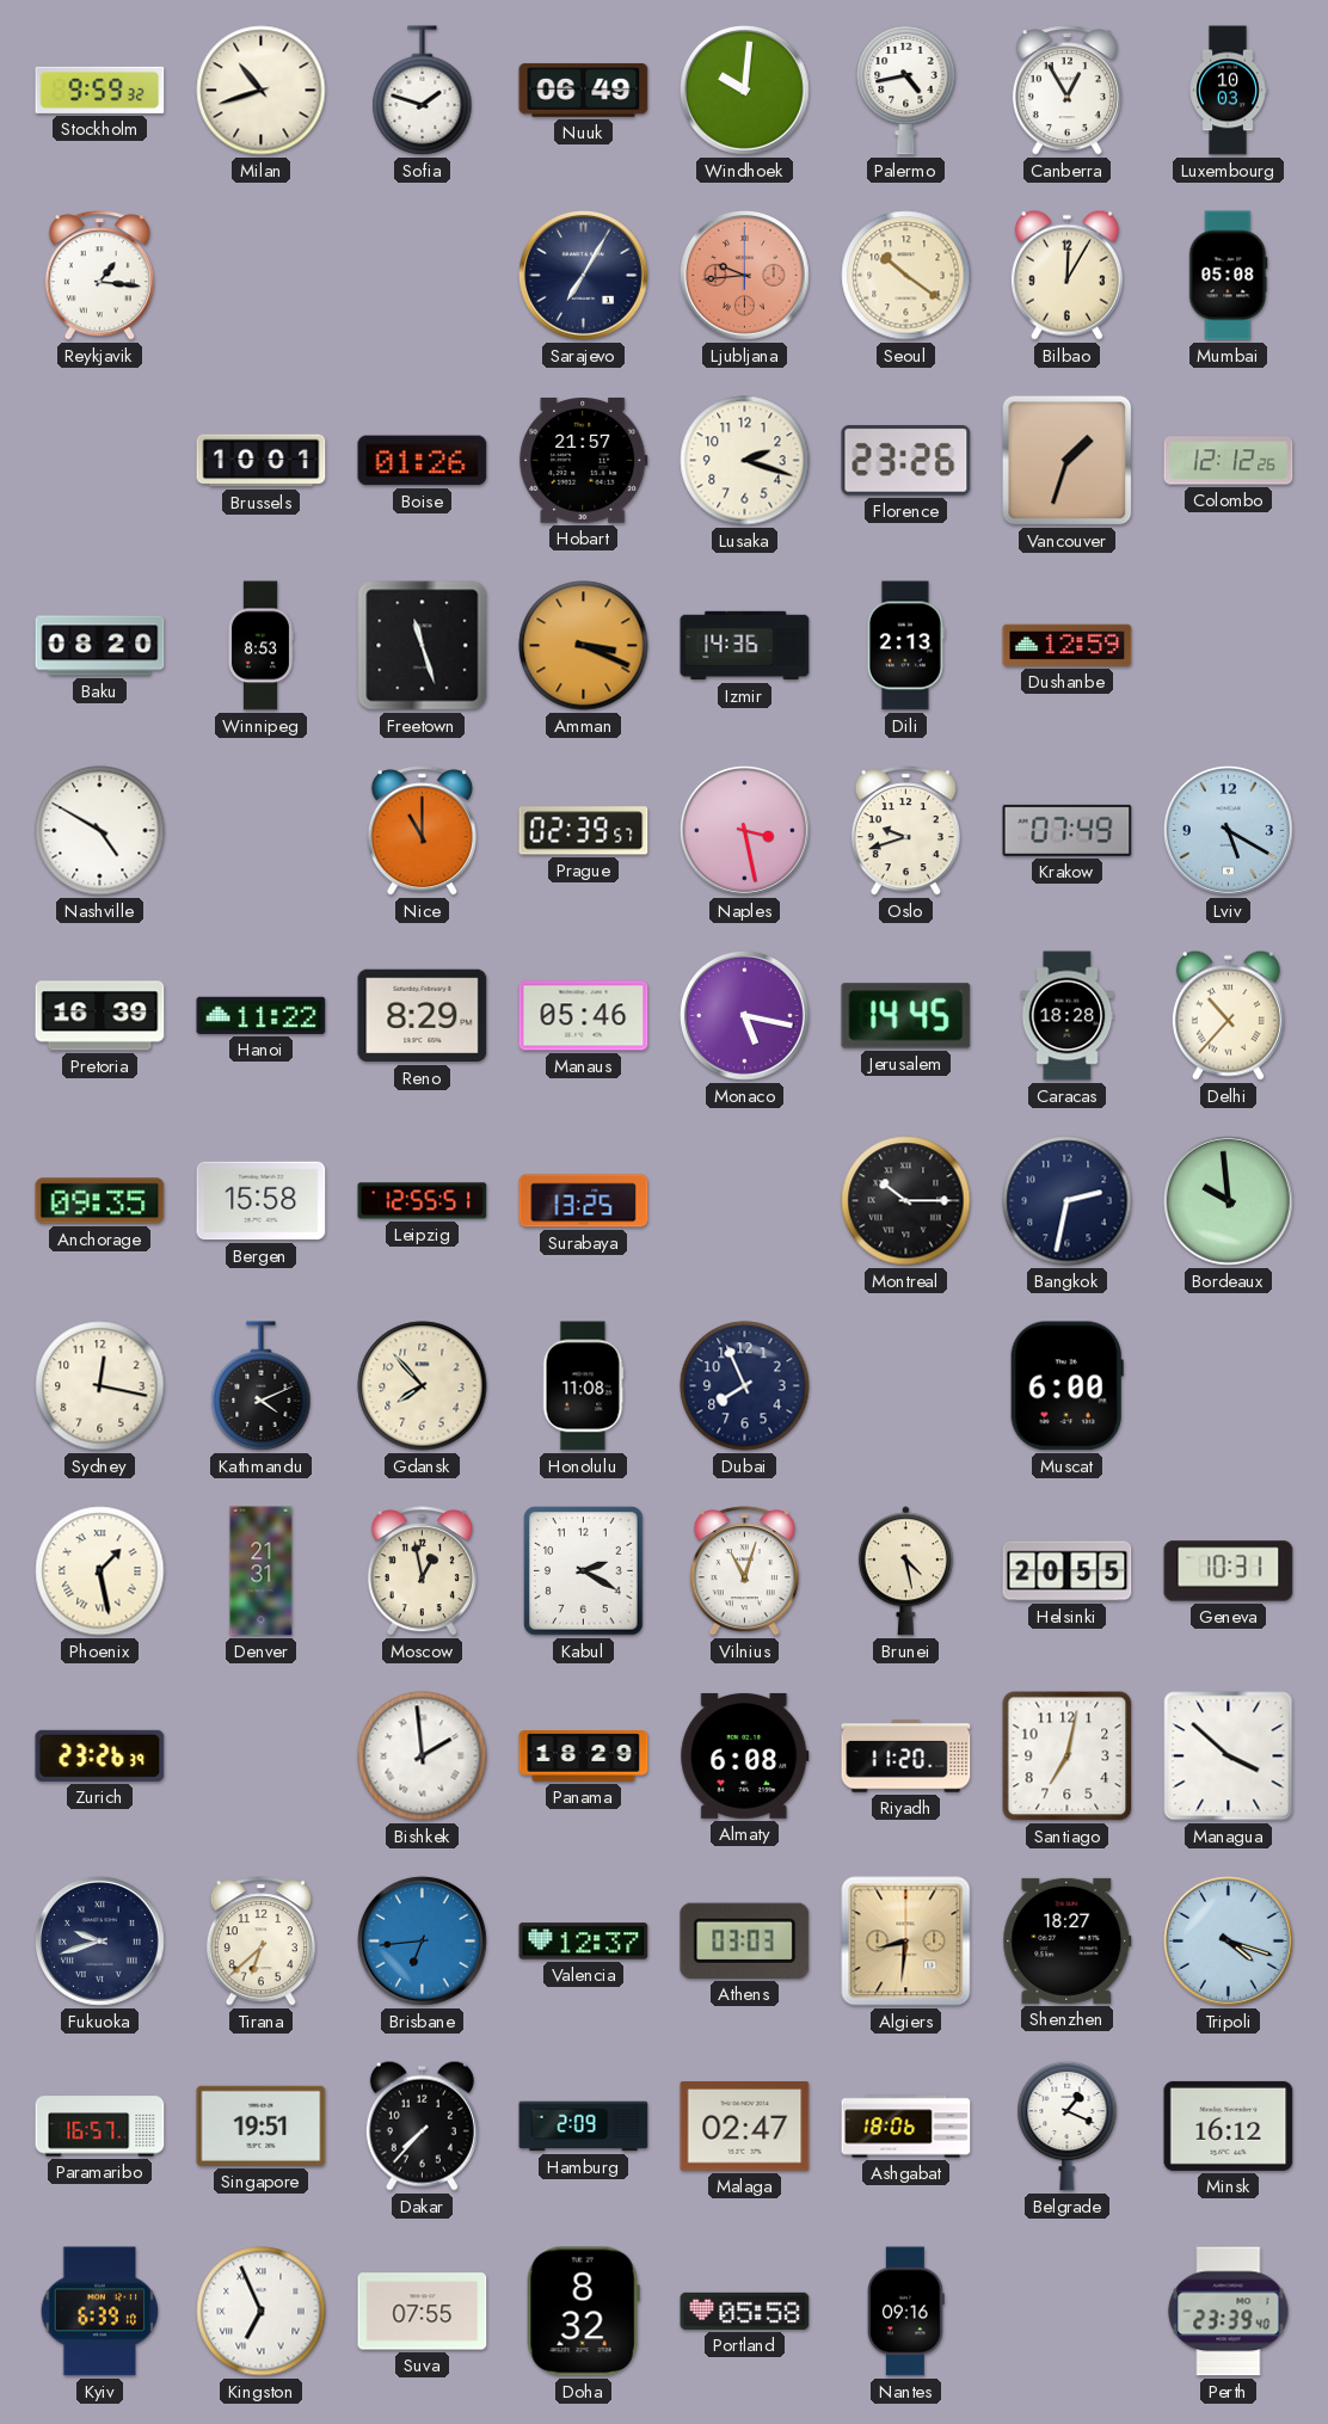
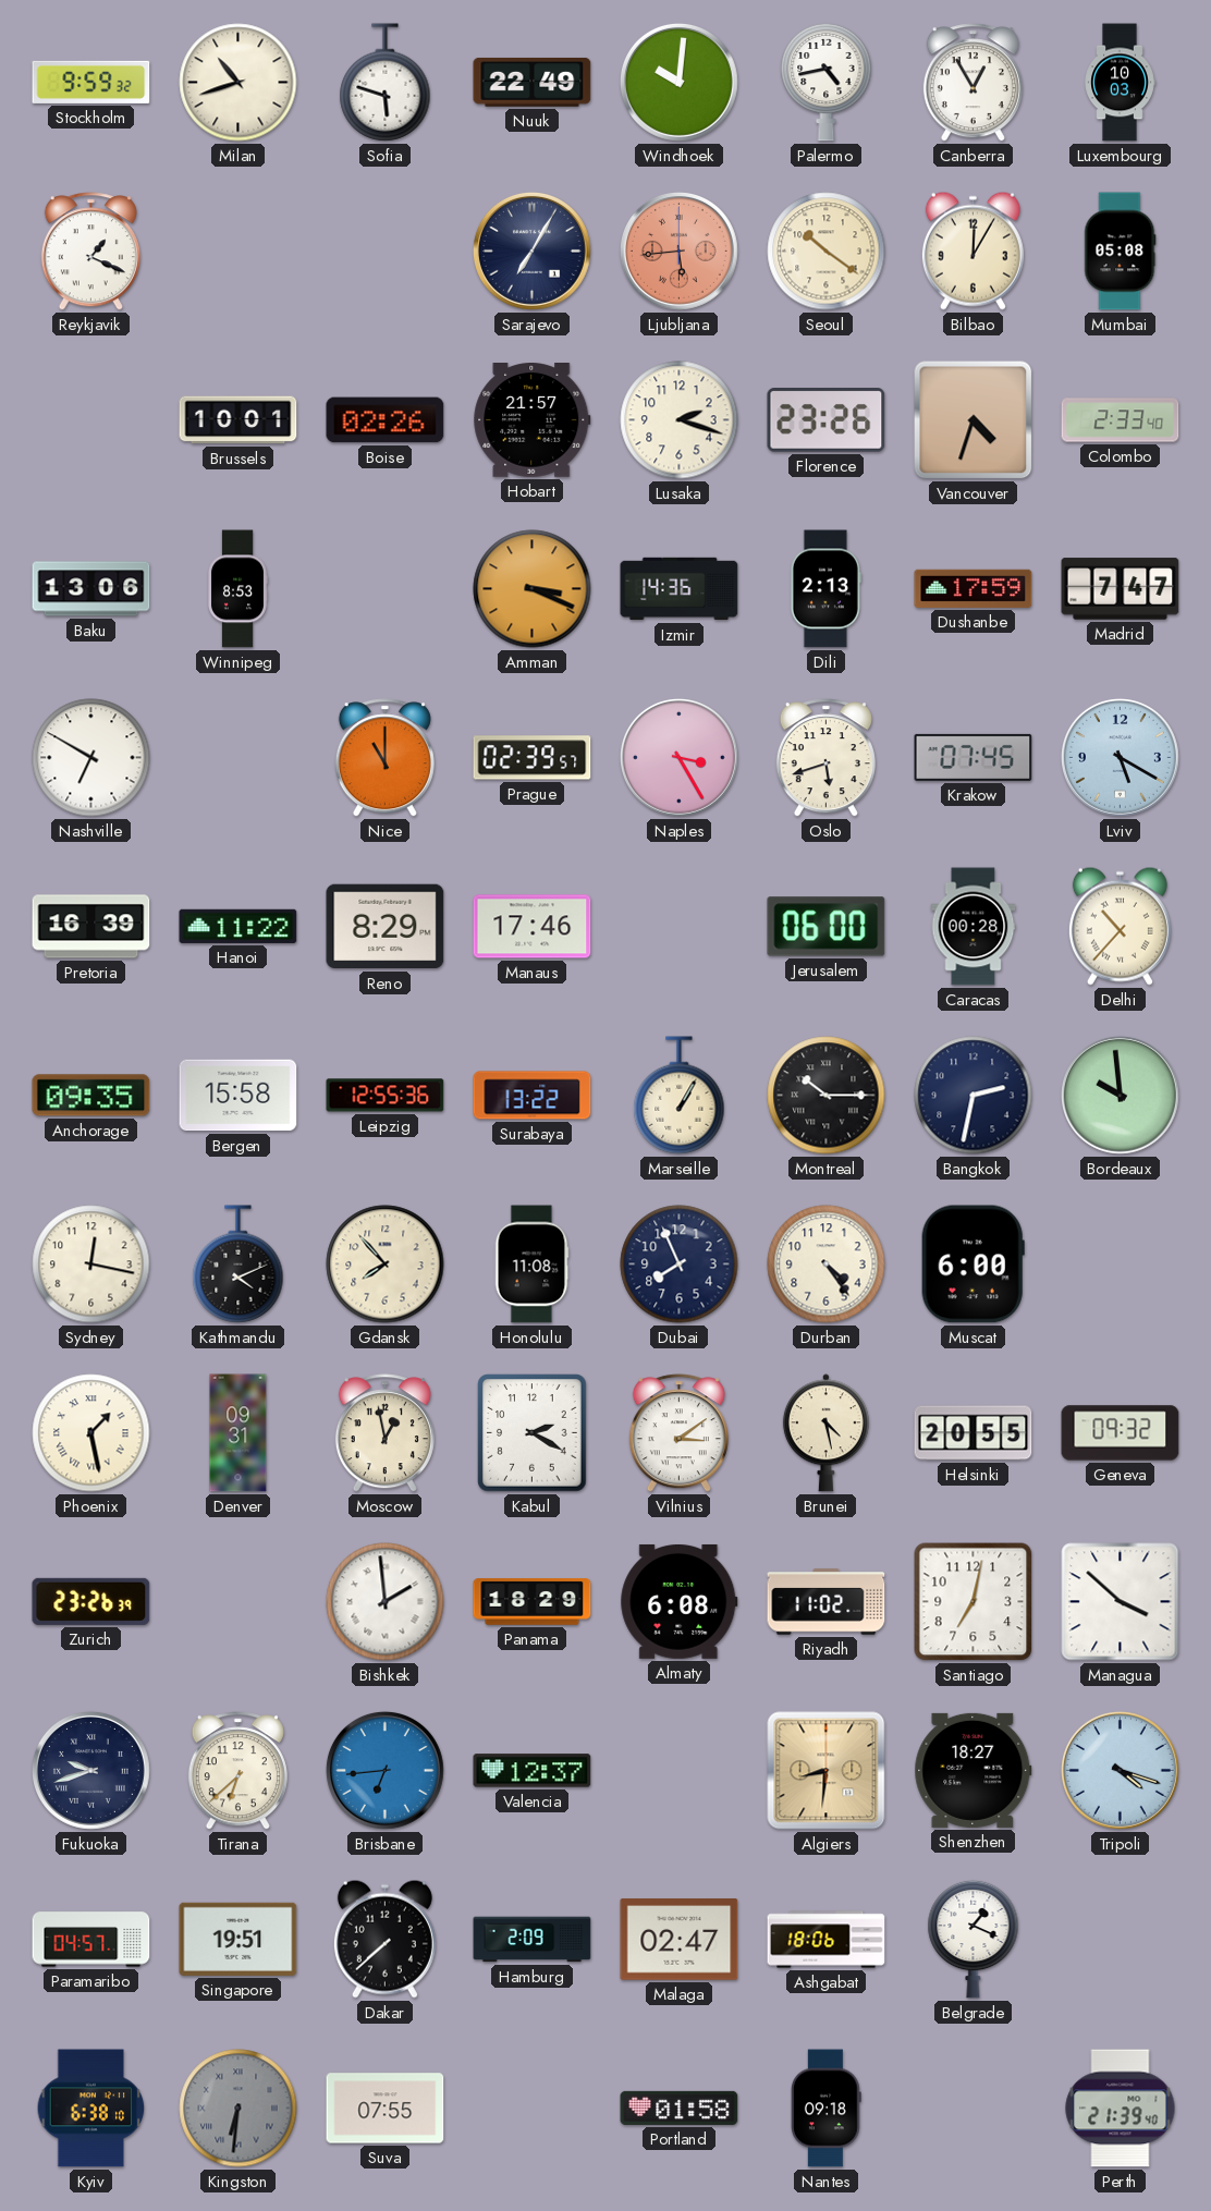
Sofia: 1:48 -> 5:48
Nuuk: 06:49 -> 22:49
Reykjavik: 1:16 -> 1:19
Ljubljana: 9:44 -> 5:44
Boise: 01:26 -> 02:26
Vancouver: 1:33 -> 4:33
Colombo: 12:12 -> 2:33
Baku: 08:20 -> 13:06
Freetown: 11:27 -> none
Dushanbe: 12:59 -> 17:59
Madrid: none -> 7:47
Nashville: 4:50 -> 6:50
Naples: 3:28 -> 3:25
Oslo: 9:42 -> 5:42
Krakow: 07:49 -> 07:45
Manaus: 05:46 -> 17:46
Monaco: 5:17 -> none
Jerusalem: 14:45 -> 06:00
Caracas: 18:28 -> 00:28
Leipzig: 12:55:51 -> 12:55:36
Surabaya: 13:25 -> 13:22
Marseille: none -> 1:05
Durban: none -> 4:24
Denver: 21:31 -> 09:31
Vilnius: 11:03 -> 3:09
Geneva: 10:31 -> 09:32
Riyadh: 11:20 -> 11:02
Athens: 03:03 -> none
Paramaribo: 16:57 -> 04:57
Dakar: 7:37 -> 7:38
Minsk: 16:12 -> none
Kyiv: 6:39 -> 6:38
Kingston: 6:56 -> 6:31
Kingston dial: white -> grey
Doha: 8:32 -> none
Portland: 05:58 -> 01:58
Nantes: 09:16 -> 09:18
Perth: 23:39 -> 21:39
